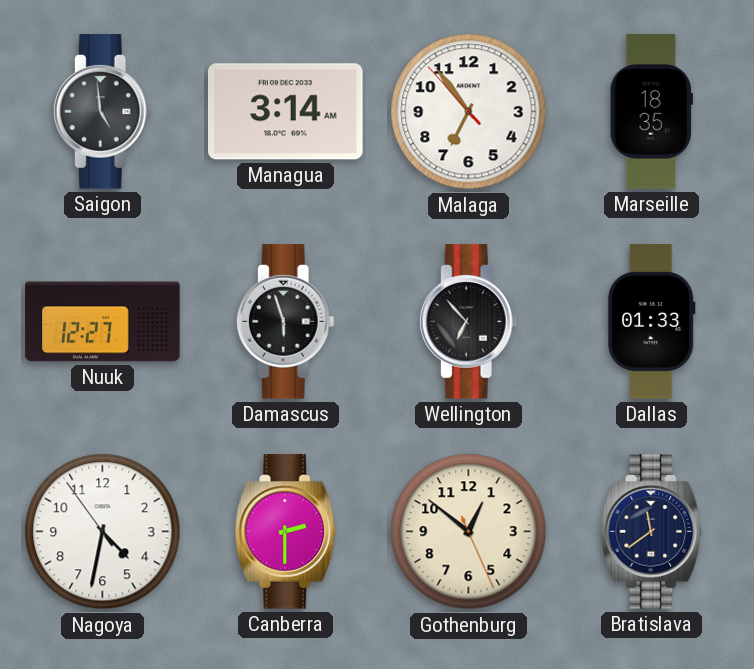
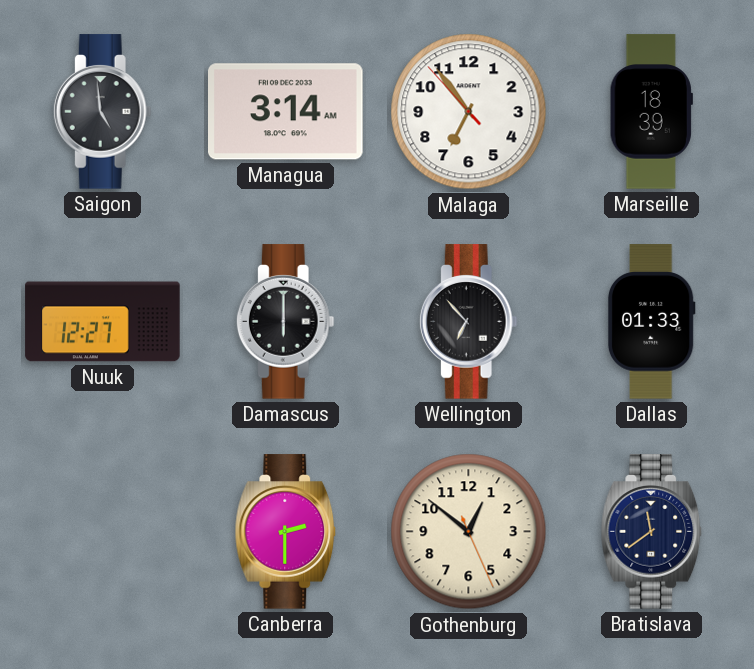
Marseille: 18:35 -> 18:39
Damascus: 5:57 -> 6:00
Nagoya: 4:31 -> none
